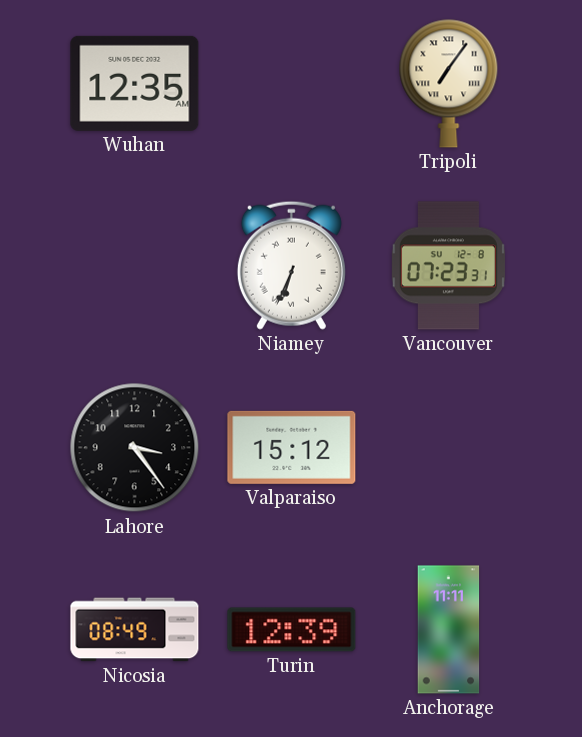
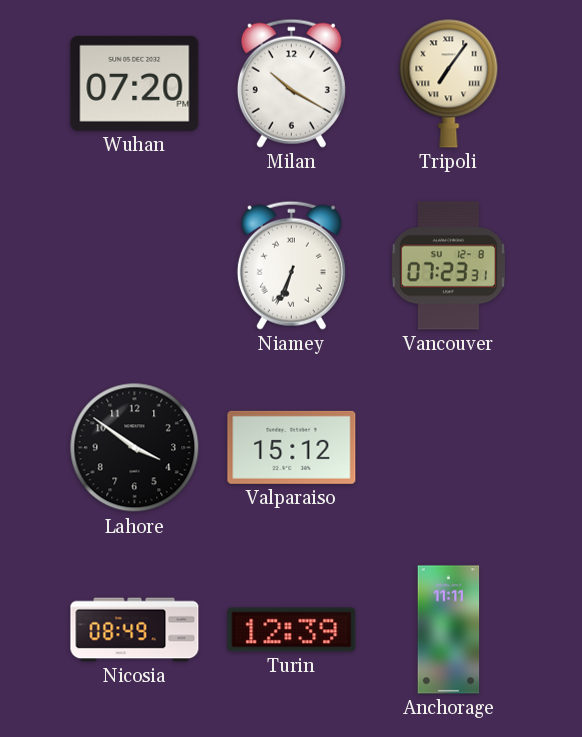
Wuhan: 12:35 -> 07:20
Milan: none -> 10:20
Lahore: 3:24 -> 3:51
